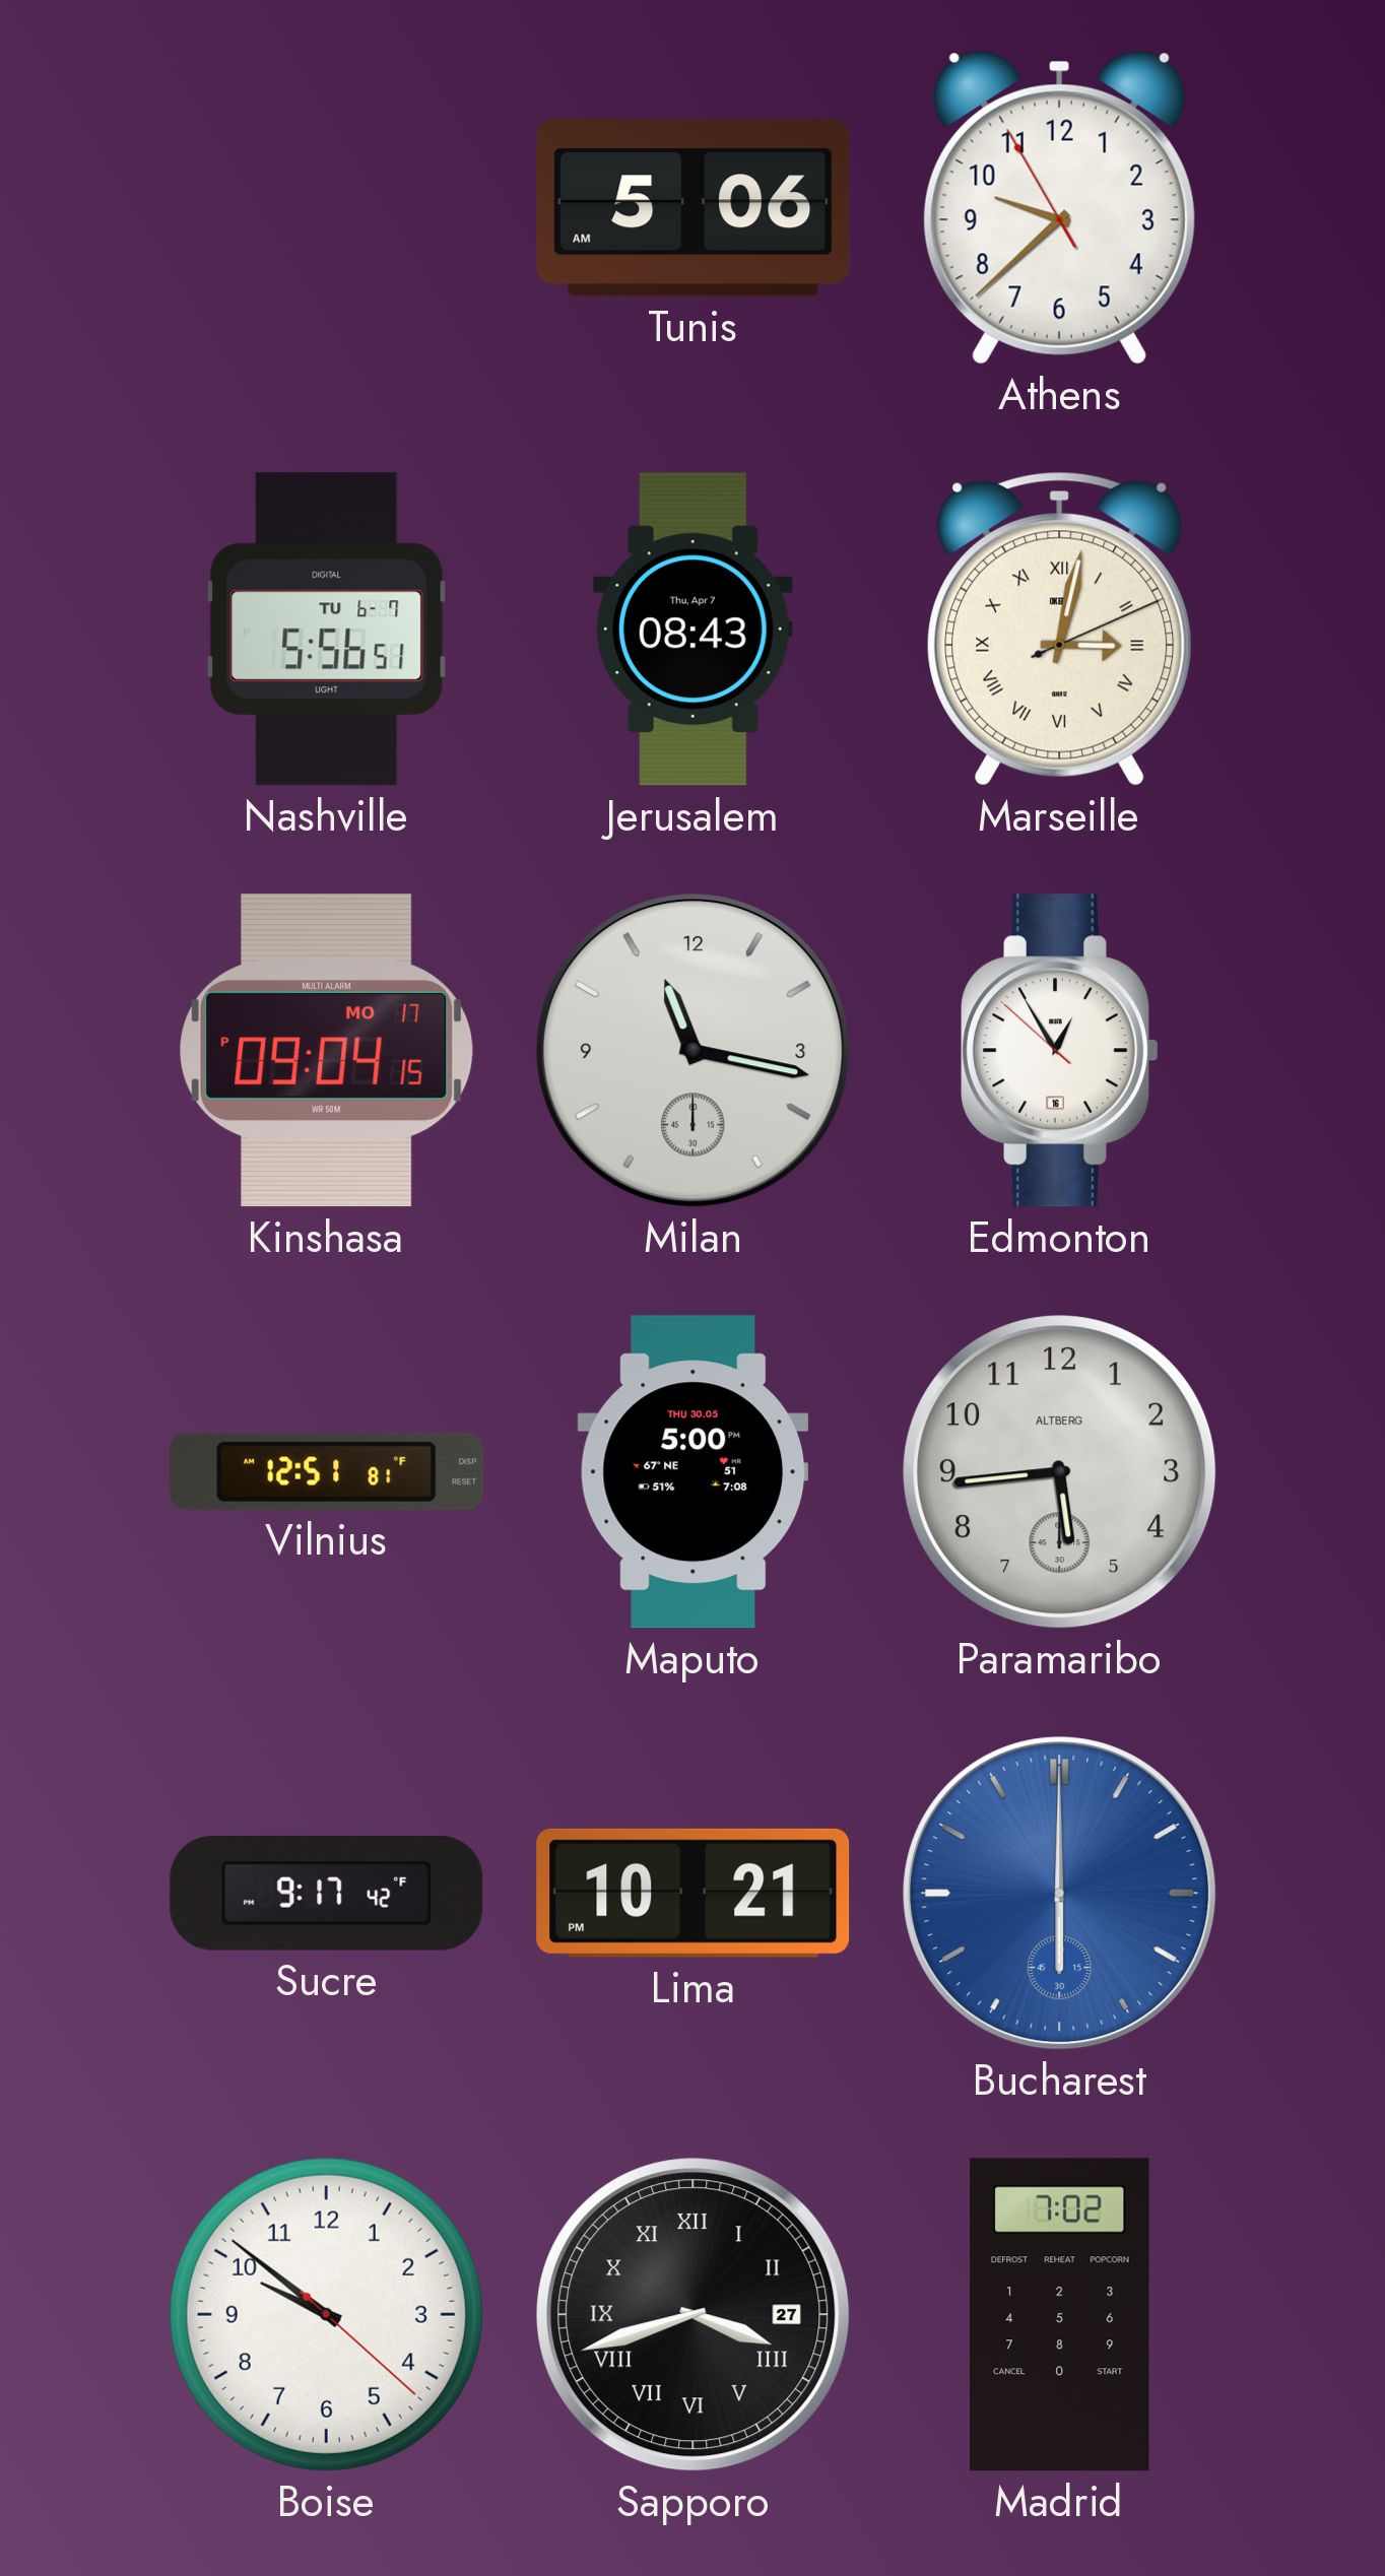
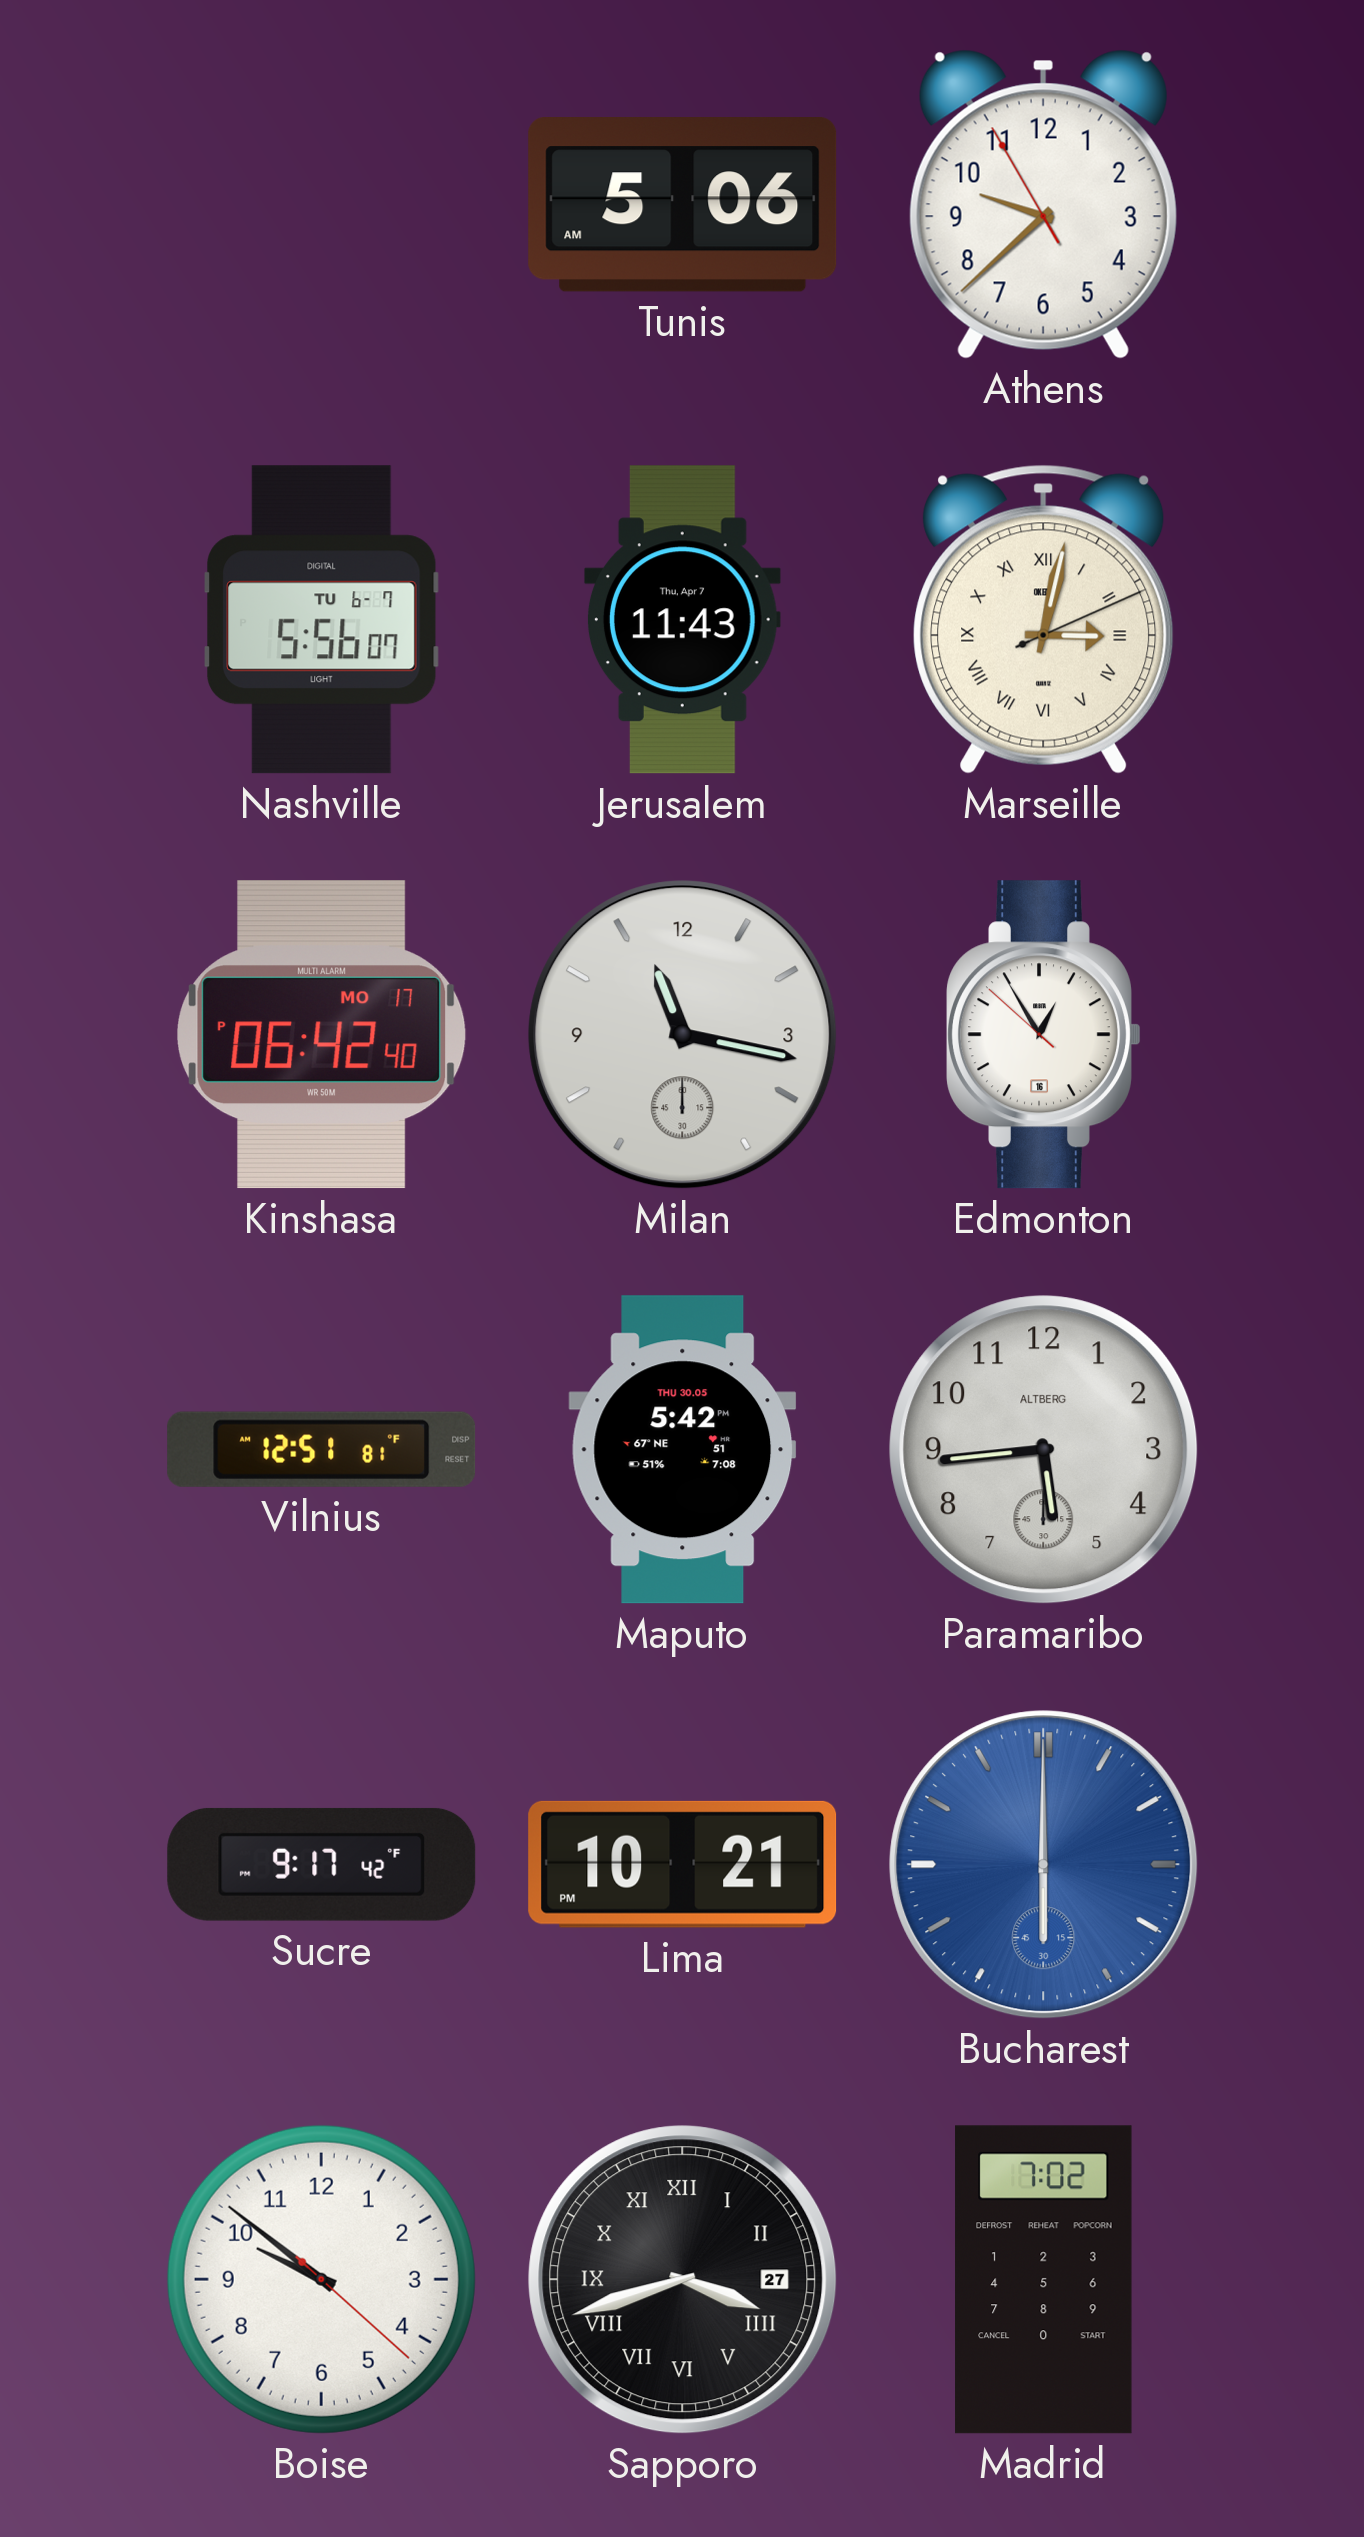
Nashville: 5:56:51 -> 5:56:07
Jerusalem: 08:43 -> 11:43
Kinshasa: 09:04 -> 06:42
Maputo: 5:00 -> 5:42
